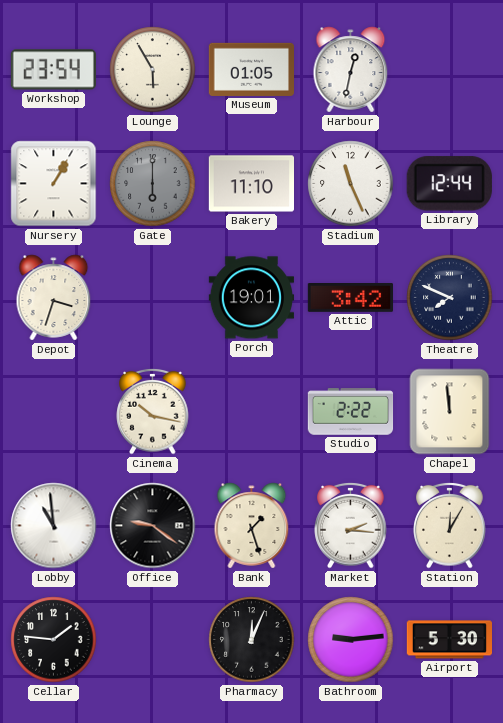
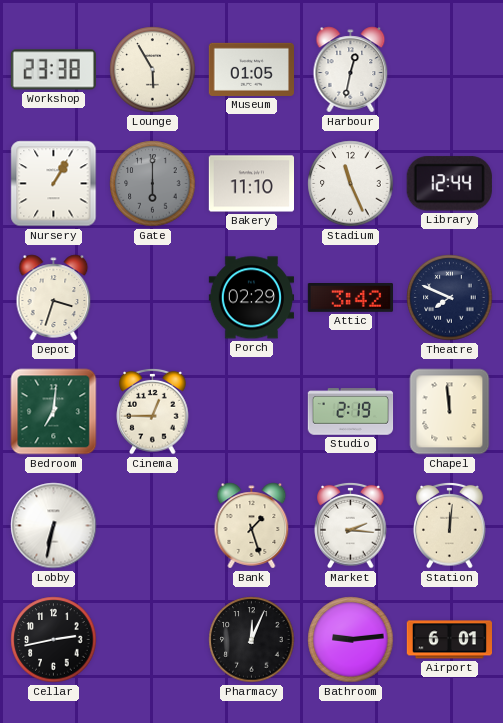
Workshop: 23:54 -> 23:38
Porch: 19:01 -> 02:29
Bedroom: none -> 7:01
Cinema: 10:17 -> 12:45
Studio: 2:22 -> 2:19
Lobby: 10:59 -> 6:32
Office: 9:21 -> none
Station: 12:05 -> 12:01
Cellar: 1:46 -> 2:43
Airport: 5:30 -> 6:01
